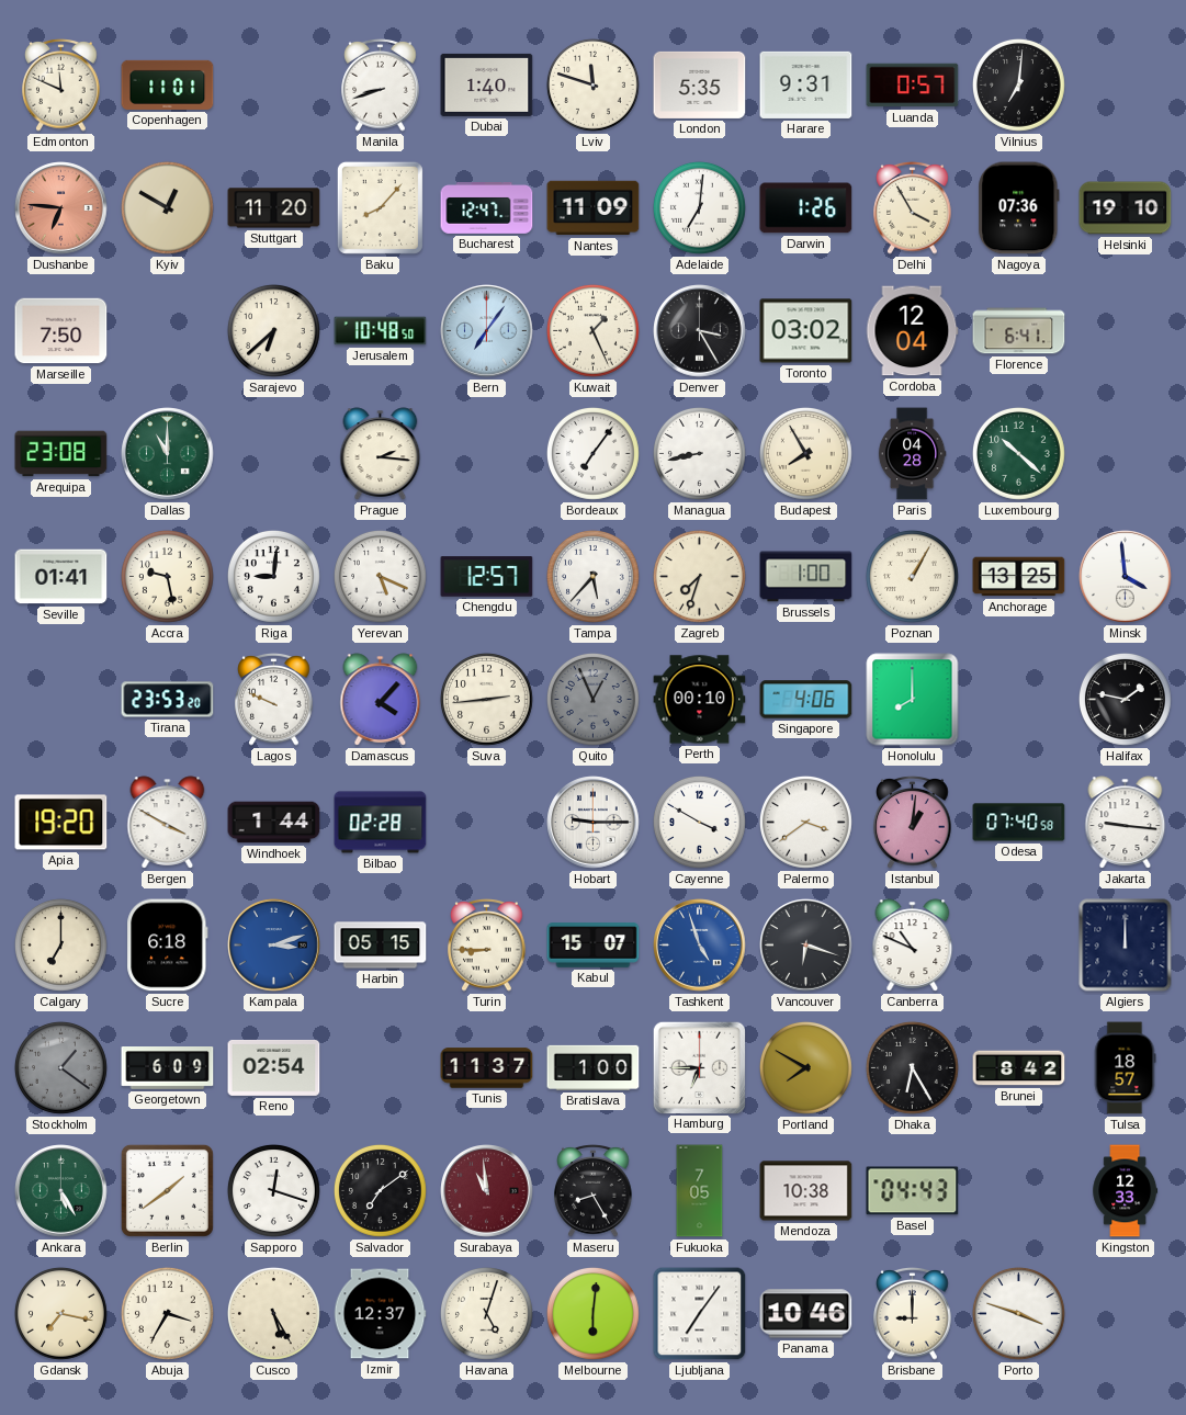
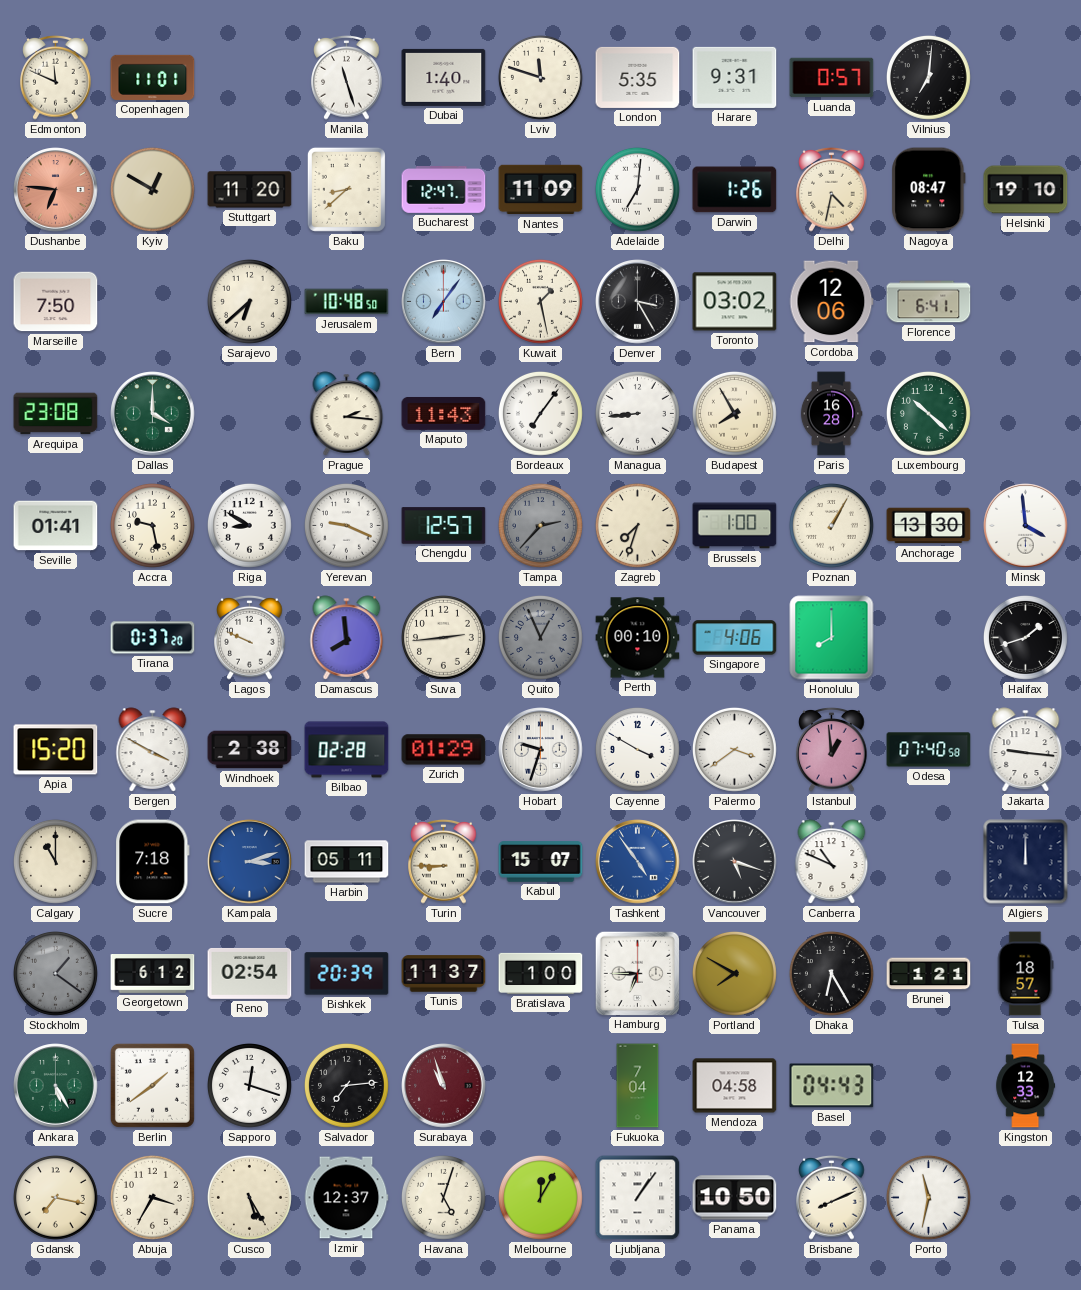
Manila: 8:42 -> 11:27
Baku: 8:07 -> 8:38
Delhi: 3:55 -> 4:32
Nagoya: 07:36 -> 08:47
Kuwait: 1:26 -> 1:28
Cordoba: 12:04 -> 12:06
Dallas: 11:00 -> 4:00
Maputo: none -> 11:43
Managua: 8:43 -> 8:44
Paris: 04:28 -> 16:28
Riga: 9:01 -> 8:50
Yerevan: 5:19 -> 9:19
Tampa: 5:37 -> 2:37
Tampa dial: white -> grey
Anchorage: 13:25 -> 13:30
Tirana: 23:53 -> 0:37
Damascus: 4:07 -> 7:59
Halifax: 1:47 -> 1:42
Apia: 19:20 -> 15:20
Windhoek: 1:44 -> 2:38
Zurich: none -> 01:29
Hobart: 9:15 -> 9:33
Istanbul: 1:01 -> 12:59
Calgary: 7:00 -> 11:00
Sucre: 6:18 -> 7:18
Harbin: 05:15 -> 05:11
Tashkent: 4:57 -> 4:54
Vancouver: 6:18 -> 5:18
Georgetown: 6:09 -> 6:12
Bishkek: none -> 20:39
Brunei: 8:42 -> 1:21
Salvador: 7:09 -> 7:14
Surabaya: 10:59 -> 10:57
Maseru: 8:25 -> none
Fukuoka: 7:05 -> 7:04
Mendoza: 10:38 -> 04:58
Melbourne: 6:01 -> 12:05
Ljubljana: 7:06 -> 1:06
Panama: 10:46 -> 10:50
Brisbane: 9:00 -> 8:11
Porto: 3:48 -> 11:32
